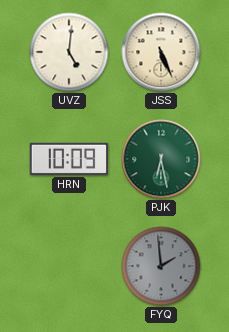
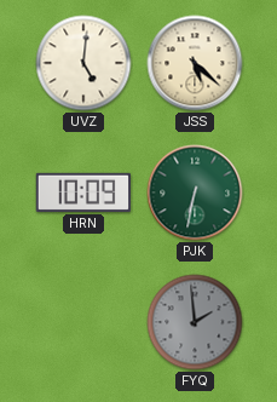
JSS: 5:26 -> 5:22
PJK: 6:28 -> 6:32
